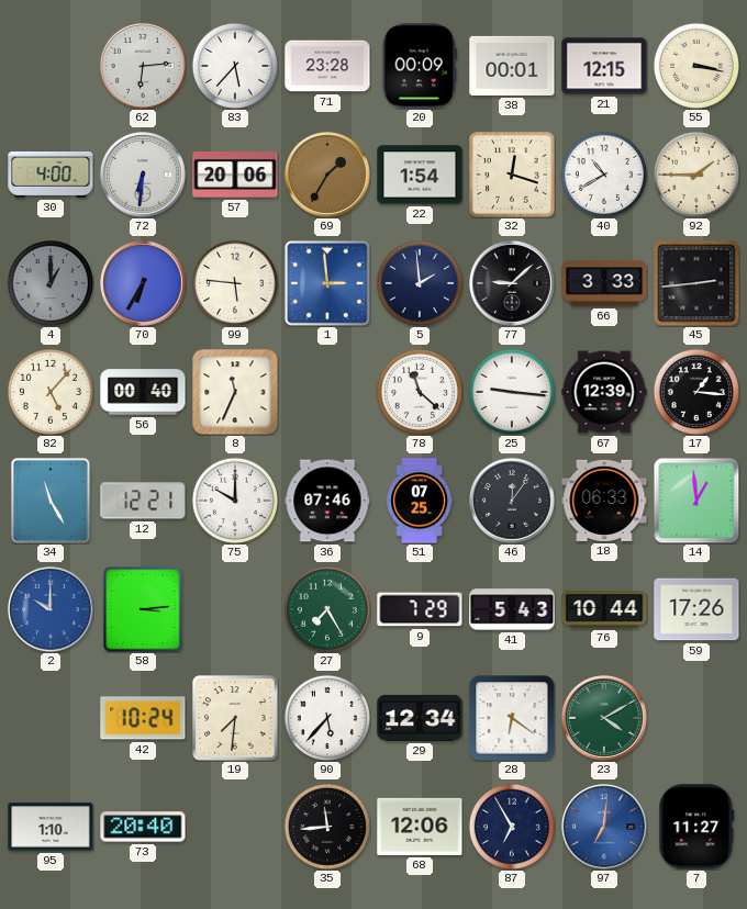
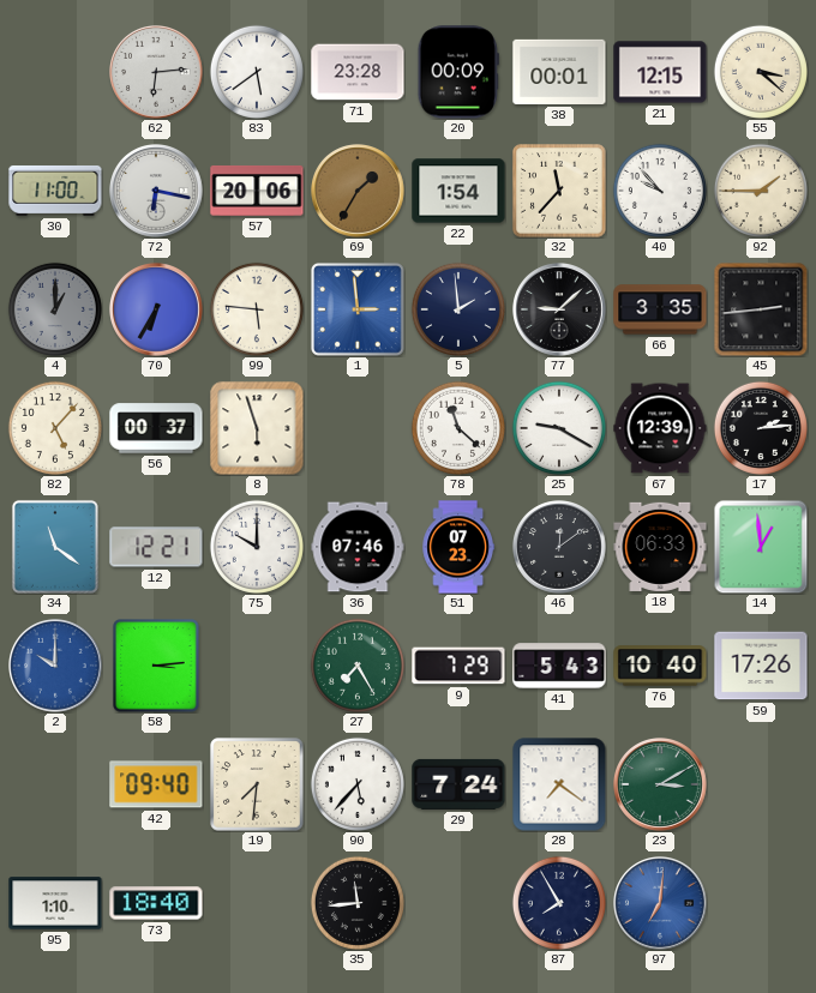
83: 5:37 -> 5:39
55: 3:17 -> 3:22
30: 4:00 -> 11:00
72: 6:31 -> 6:17
32: 12:18 -> 11:37
40: 10:40 -> 9:53
66: 3:33 -> 3:35
56: 00:40 -> 00:37
8: 11:34 -> 5:57
25: 9:16 -> 9:20
17: 1:16 -> 2:14
34: 11:25 -> 11:21
51: 07:25 -> 07:23
46: 12:06 -> 12:09
76: 10:44 -> 10:40
42: 10:24 -> 09:40
29: 12:34 -> 7:24
28: 6:21 -> 7:21
23: 4:10 -> 3:10
73: 20:40 -> 18:40
68: 12:06 -> none
87: 6:55 -> 7:55
7: 11:27 -> none
